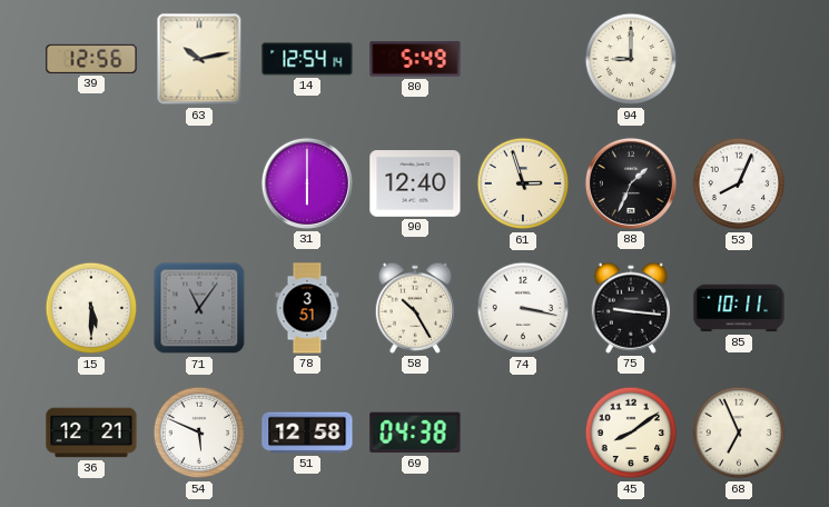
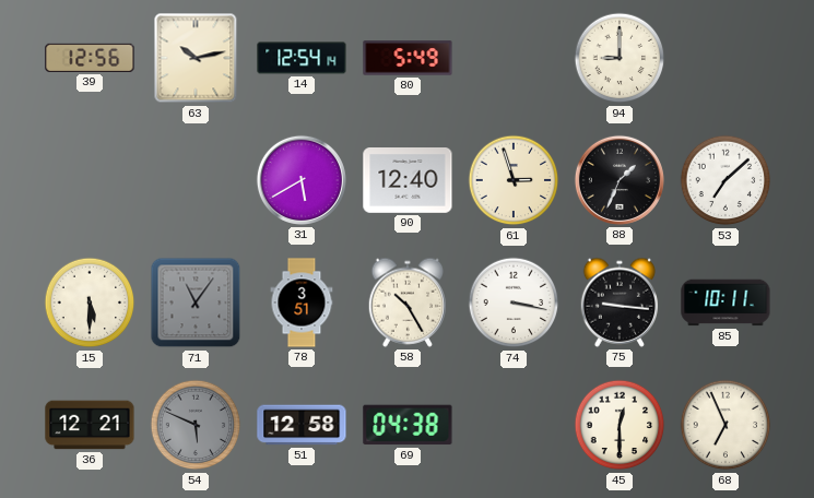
31: 6:00 -> 5:40
53: 8:04 -> 7:08
54 dial: white -> grey
45: 8:09 -> 12:30
